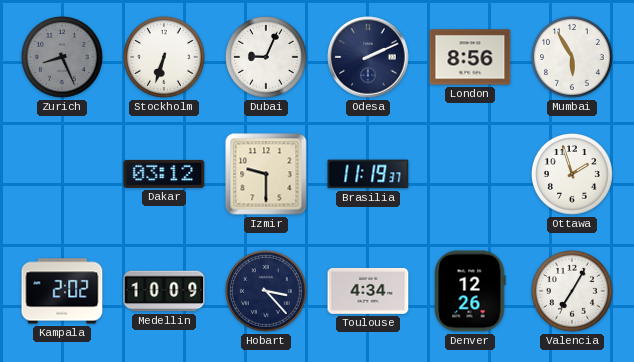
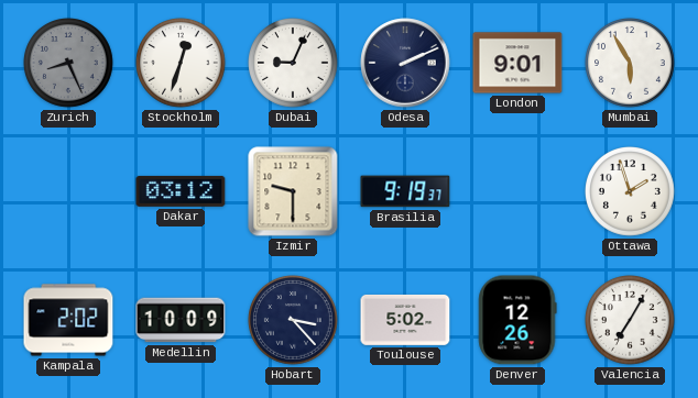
Stockholm: 6:33 -> 12:33
London: 8:56 -> 9:01
Brasilia: 11:19 -> 9:19
Toulouse: 4:34 -> 5:02
